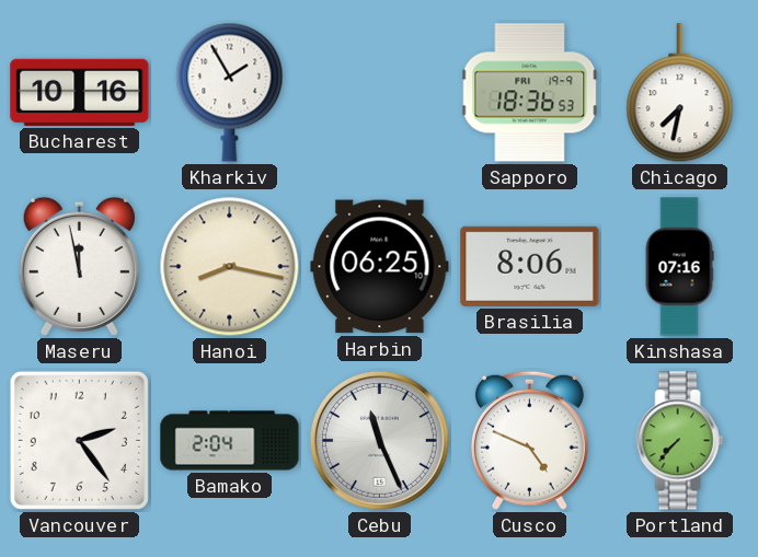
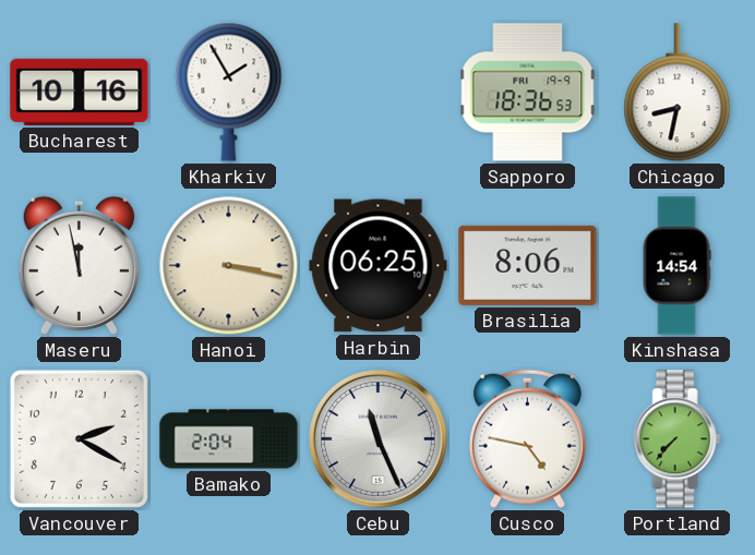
Chicago: 7:32 -> 8:32
Hanoi: 8:17 -> 3:17
Kinshasa: 07:16 -> 14:54
Vancouver: 2:24 -> 2:20
Cusco: 4:49 -> 4:47
